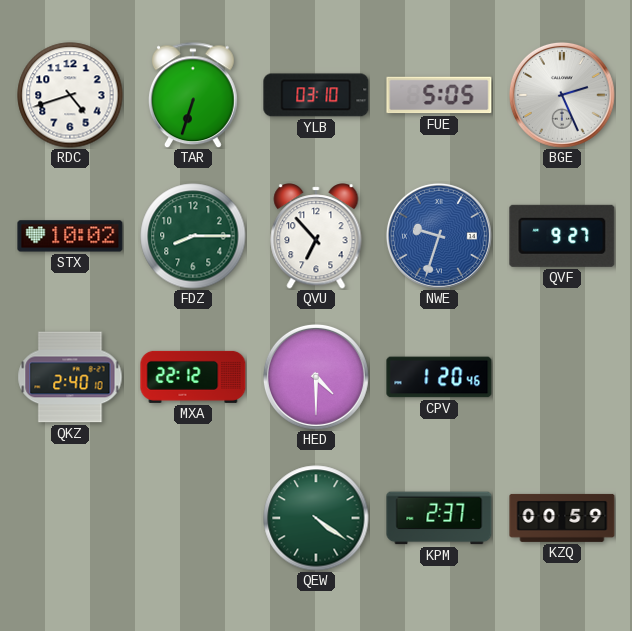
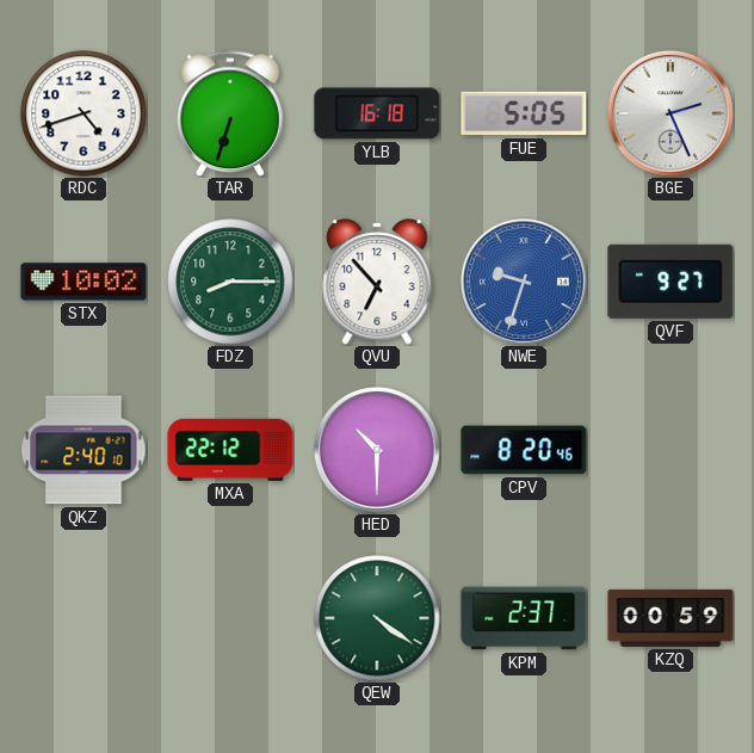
YLB: 03:10 -> 16:18
HED: 4:30 -> 10:30
CPV: 1:20 -> 8:20
